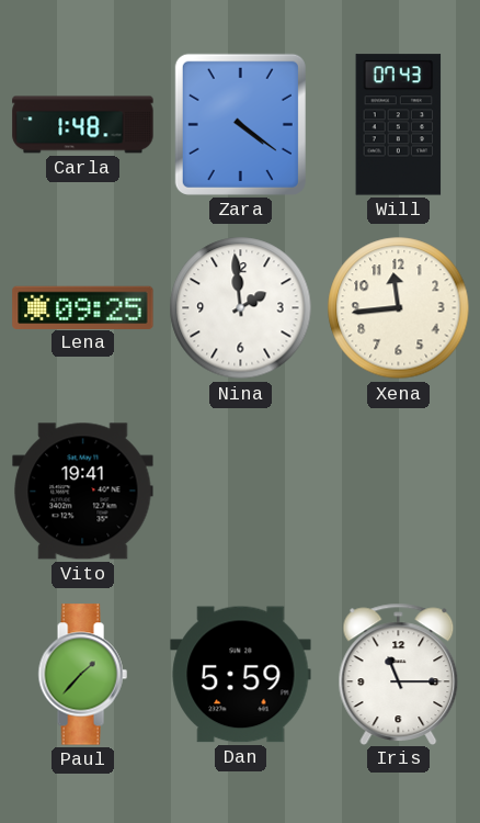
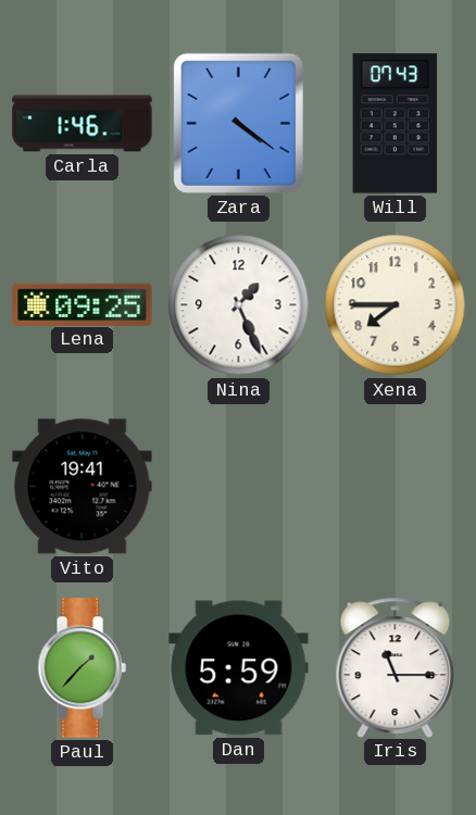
Carla: 1:48 -> 1:46
Nina: 1:59 -> 1:26
Xena: 11:44 -> 7:45
